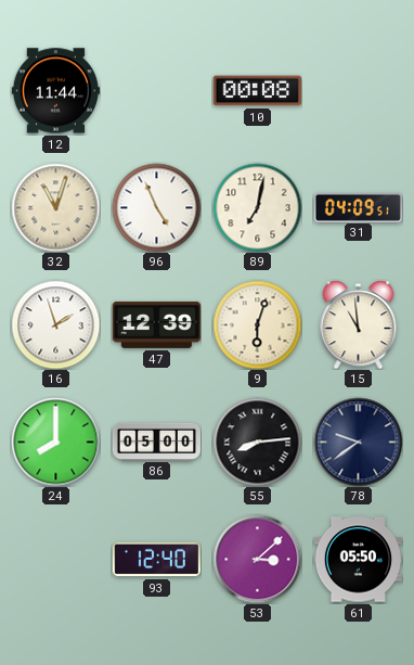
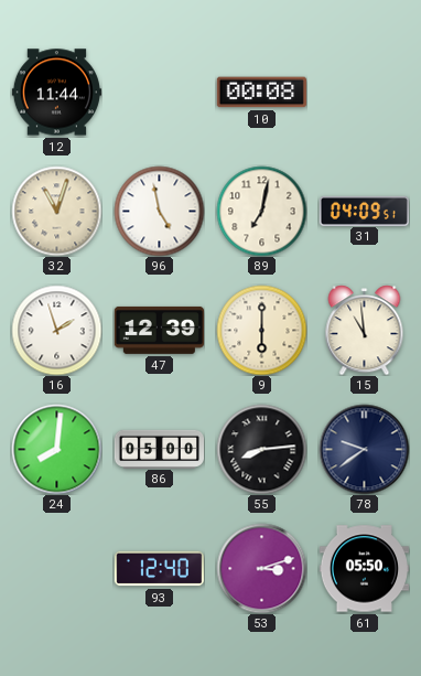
96: 4:56 -> 4:58
9: 6:03 -> 6:00
24: 8:00 -> 8:01
53: 3:08 -> 3:12
